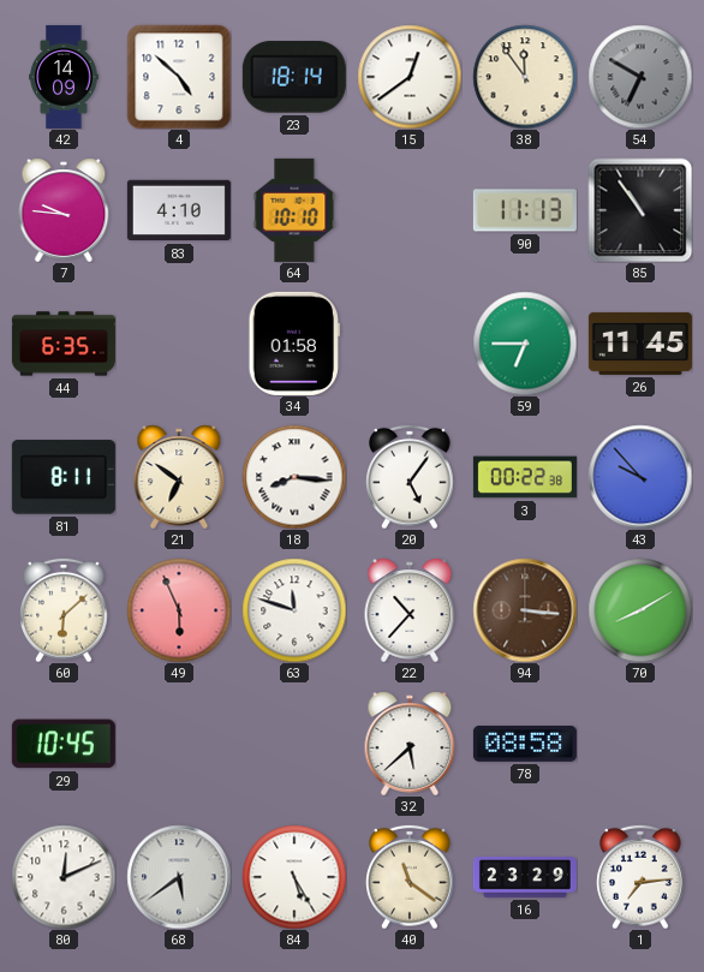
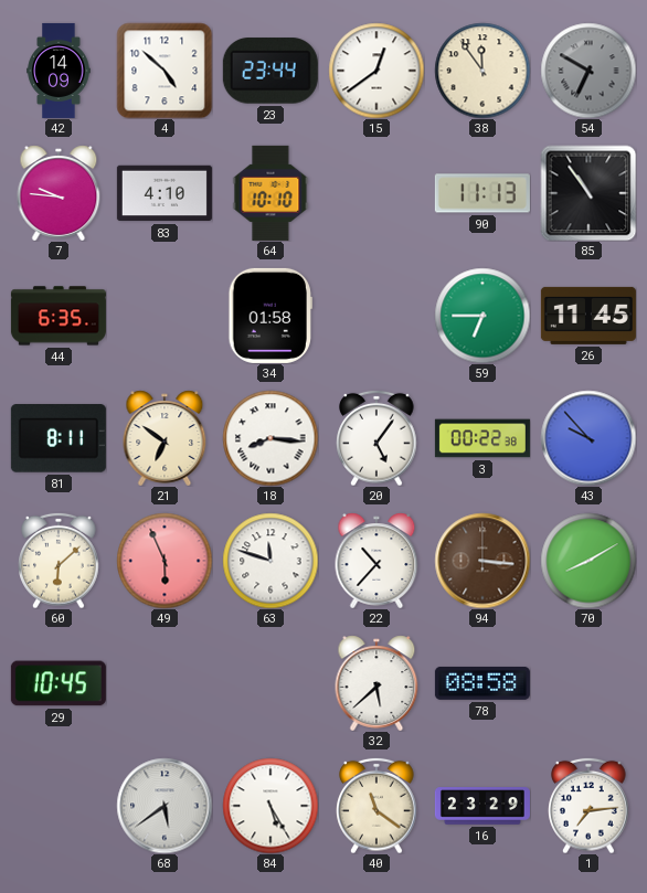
23: 18:14 -> 23:44
80: 12:11 -> none
